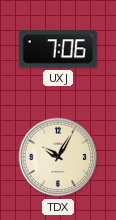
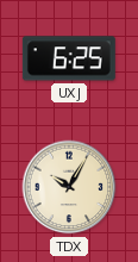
UXJ: 7:06 -> 6:25
